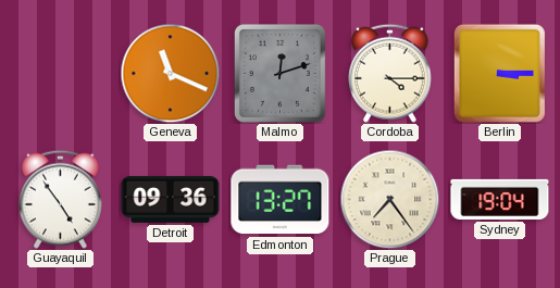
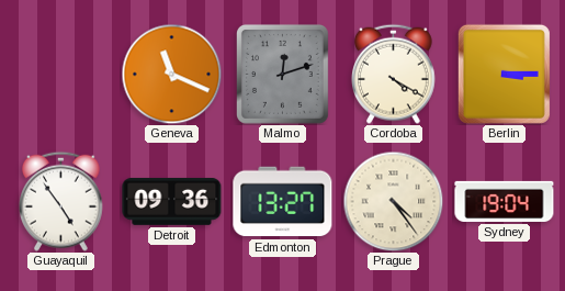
Cordoba: 4:15 -> 4:20
Prague: 7:24 -> 4:24
